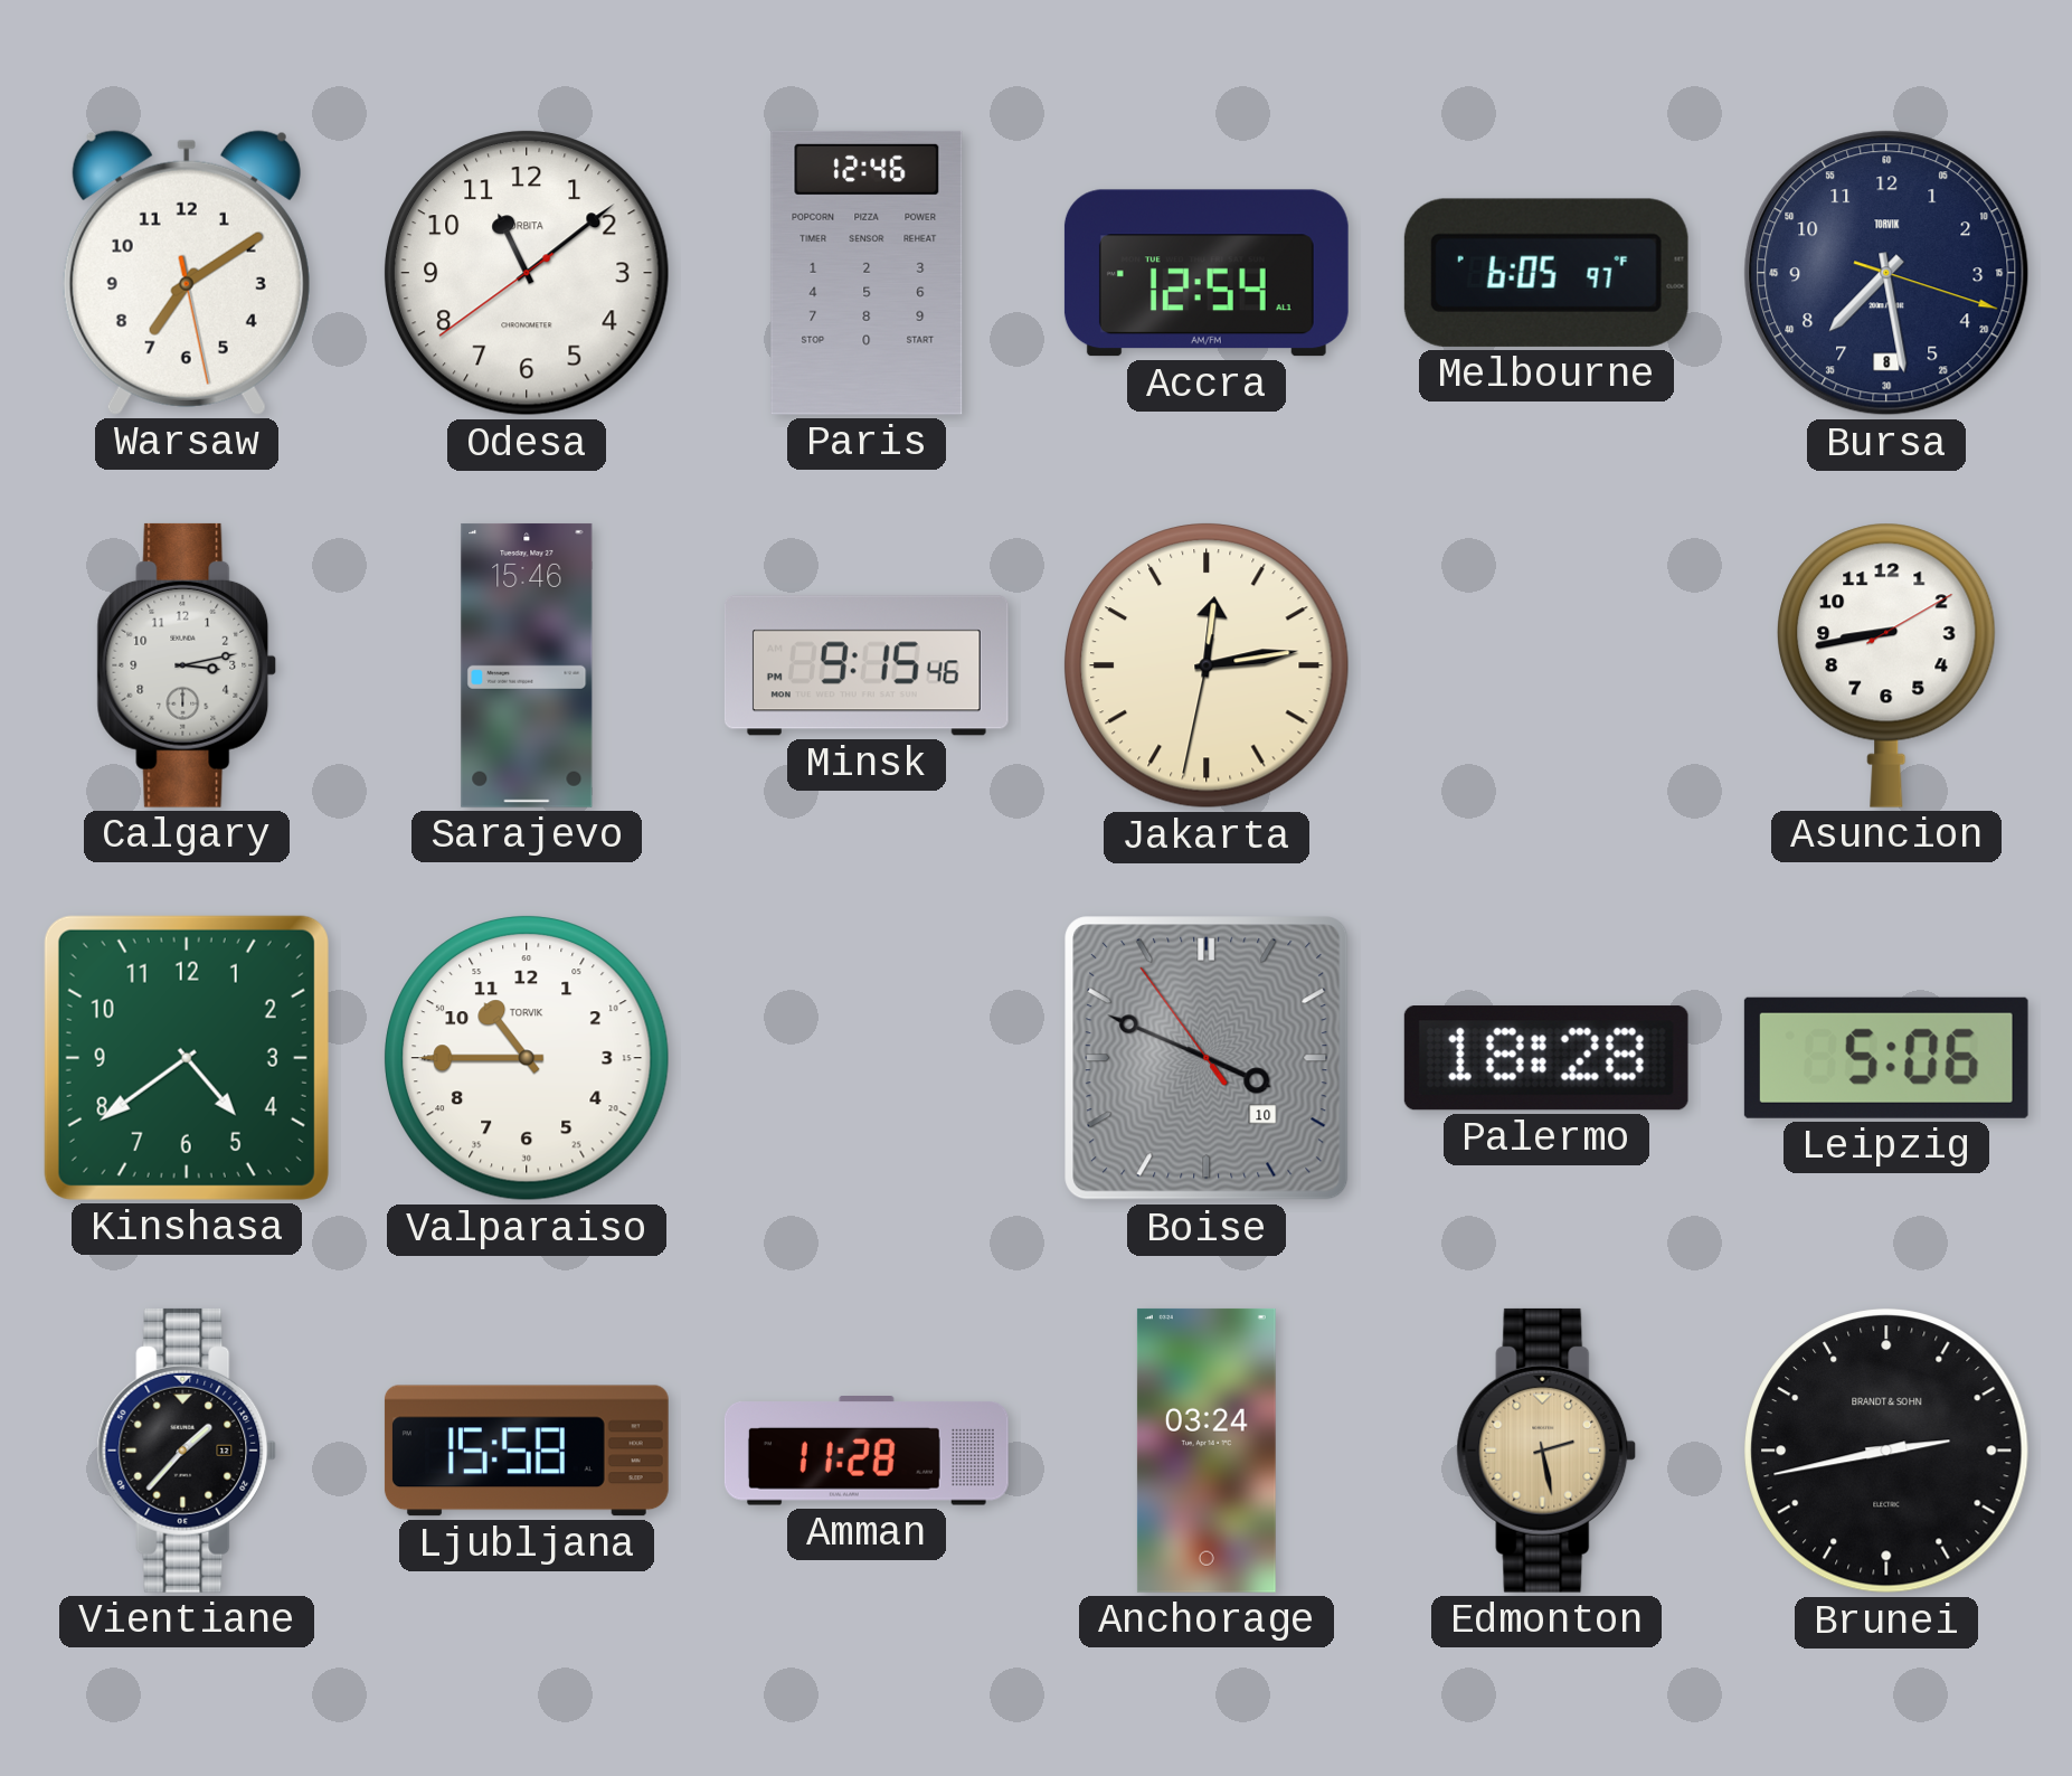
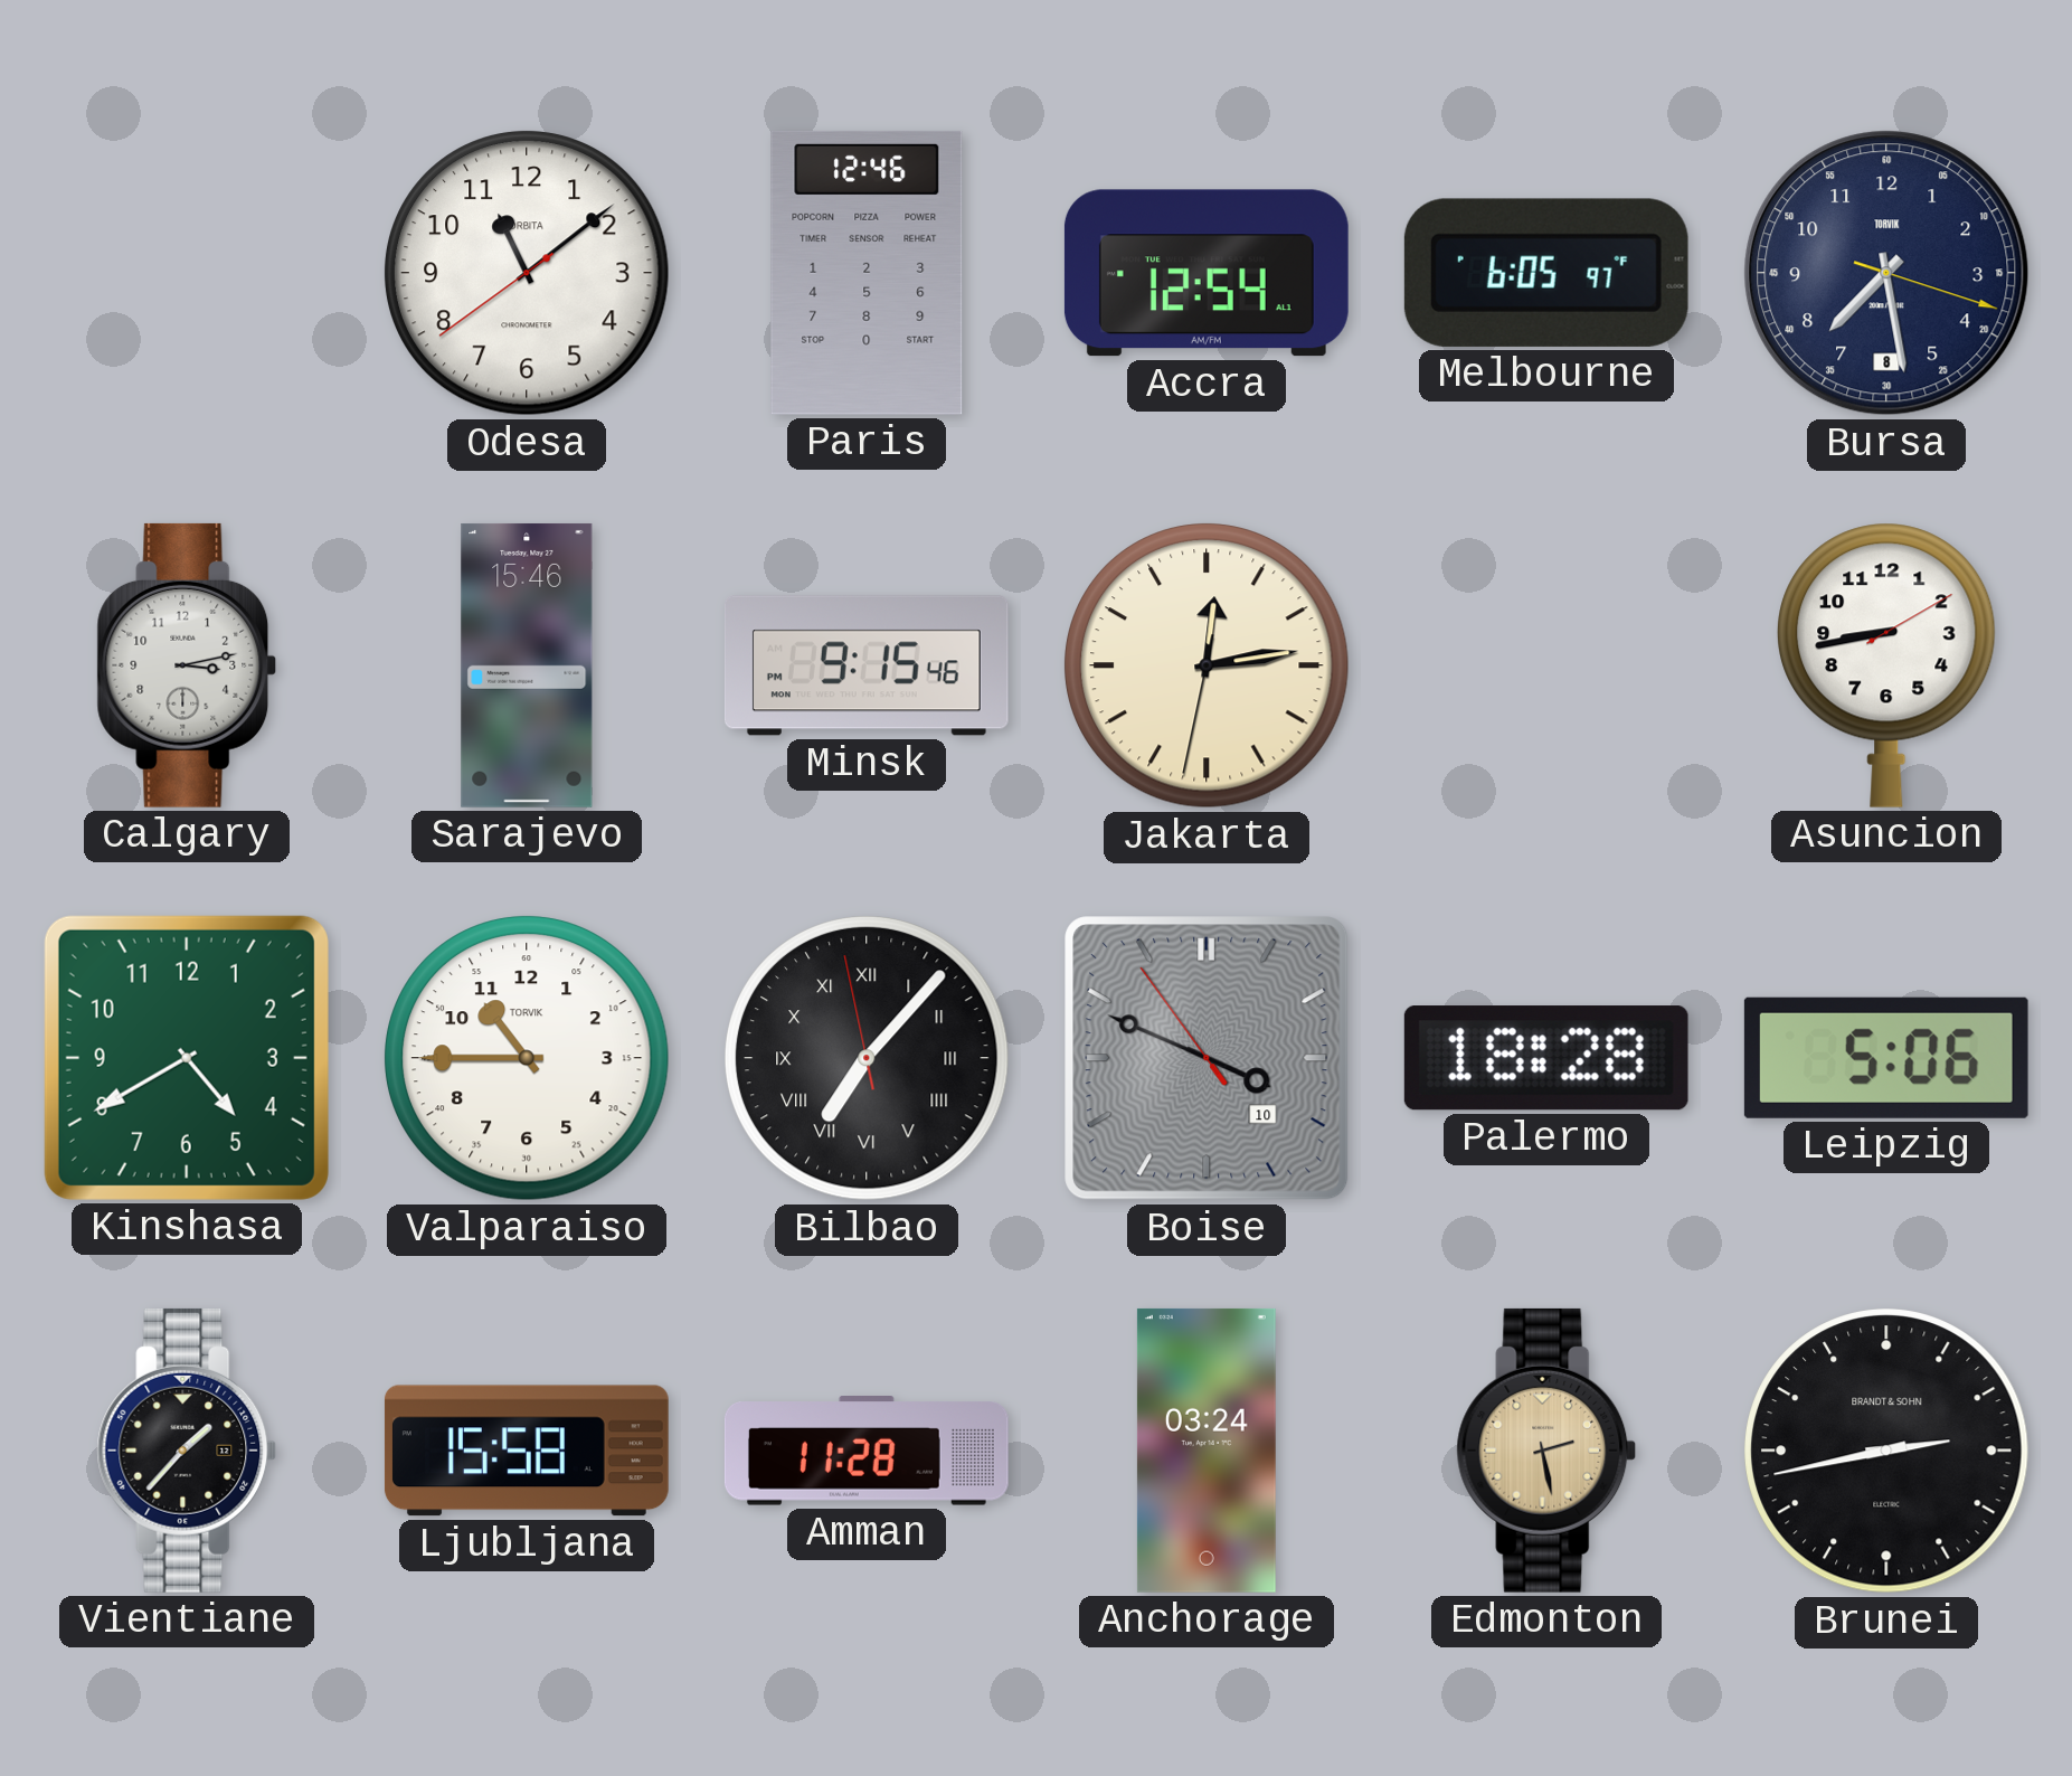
Warsaw: 7:09 -> none
Kinshasa: 4:39 -> 4:40
Bilbao: none -> 7:06
